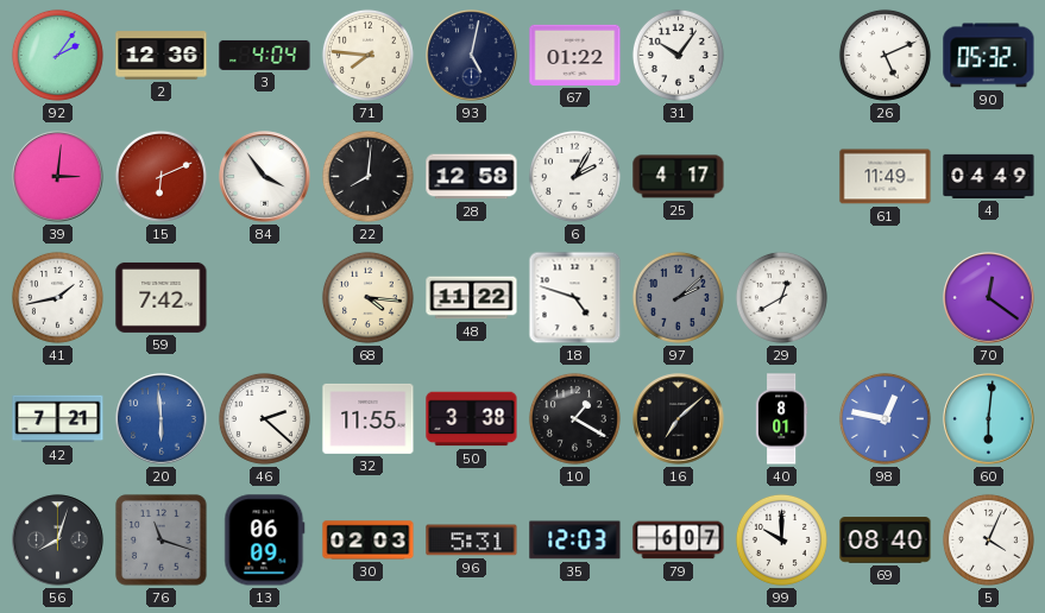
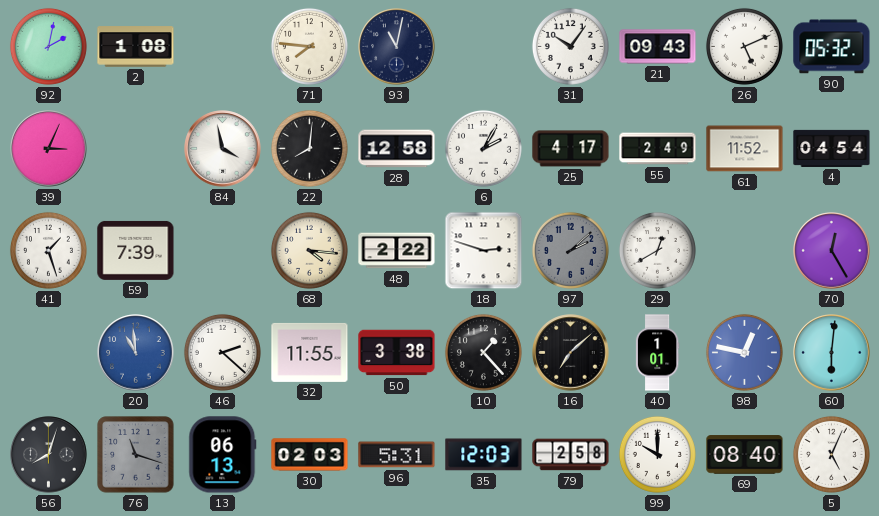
92: 2:06 -> 2:02
2: 12:36 -> 1:08
3: 4:04 -> none
93: 5:02 -> 11:02
67: 01:22 -> none
21: none -> 09:43
39: 3:01 -> 3:04
15: 6:11 -> none
84: 3:54 -> 3:58
55: none -> 2:49
61: 11:49 -> 11:52
4: 04:49 -> 04:54
41: 1:43 -> 1:27
59: 7:42 -> 7:39
48: 11:22 -> 2:22
18: 4:48 -> 2:48
70: 12:21 -> 12:25
42: 7:21 -> none
20: 5:59 -> 10:59
10: 1:20 -> 1:23
40: 8:01 -> 1:01
13: 06:09 -> 06:13
79: 6:07 -> 2:58
5: 4:04 -> 5:04
